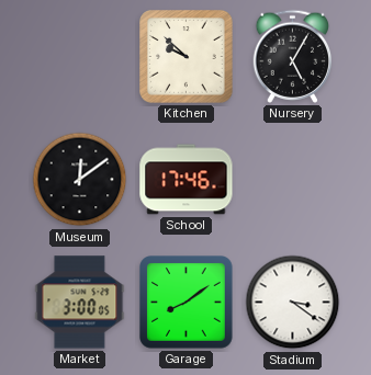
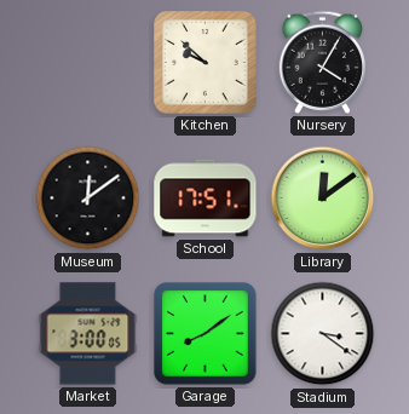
Nursery: 5:05 -> 4:05
School: 17:46 -> 17:51
Library: none -> 12:09
